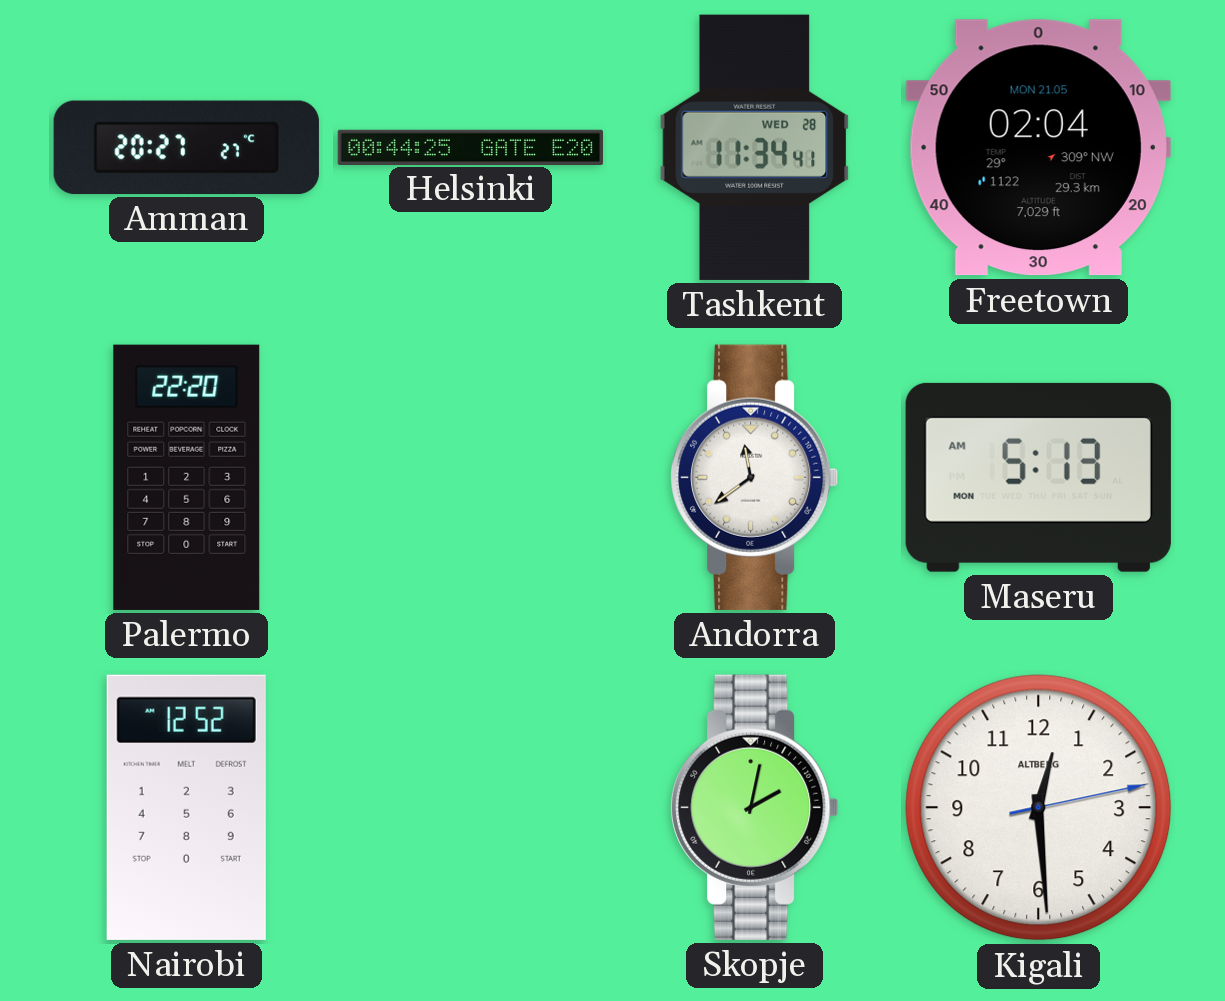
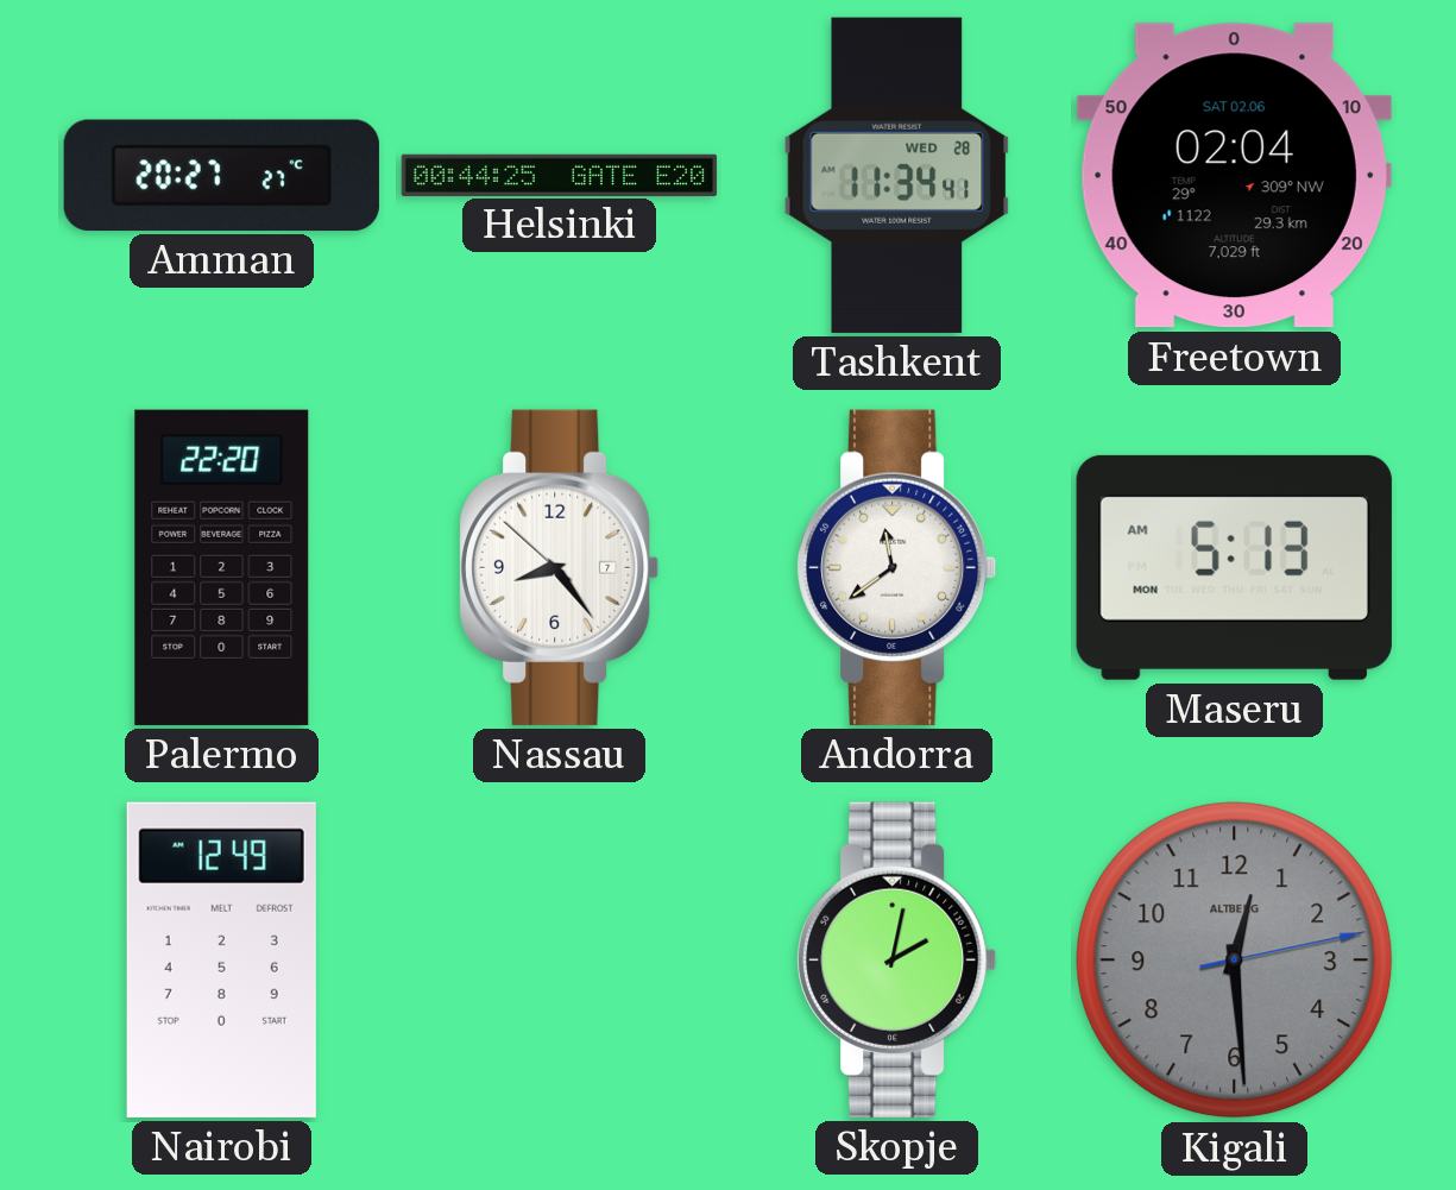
Freetown date: MON 21.05 -> SAT 02.06
Nassau: none -> 8:23
Nairobi: 12:52 -> 12:49
Kigali dial: white -> grey
